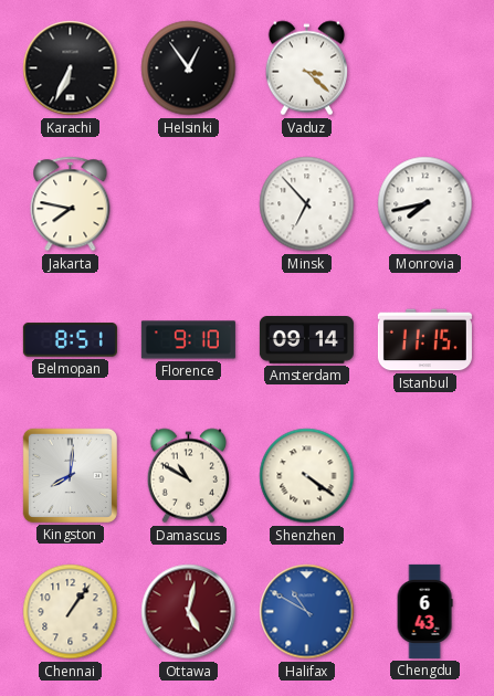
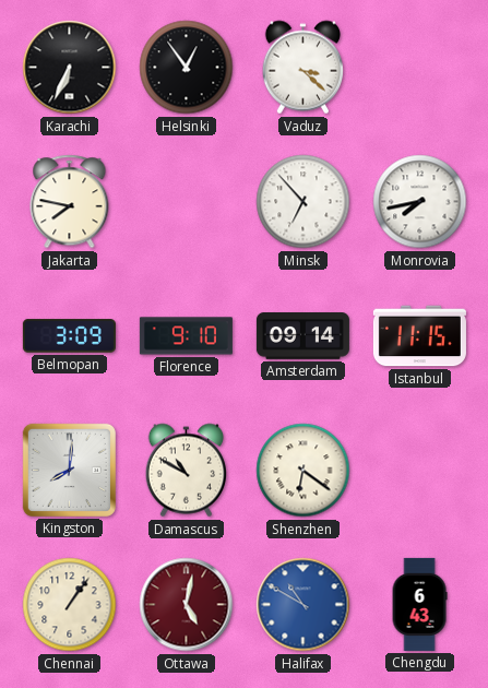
Belmopan: 8:51 -> 3:09
Shenzhen: 4:21 -> 6:21
